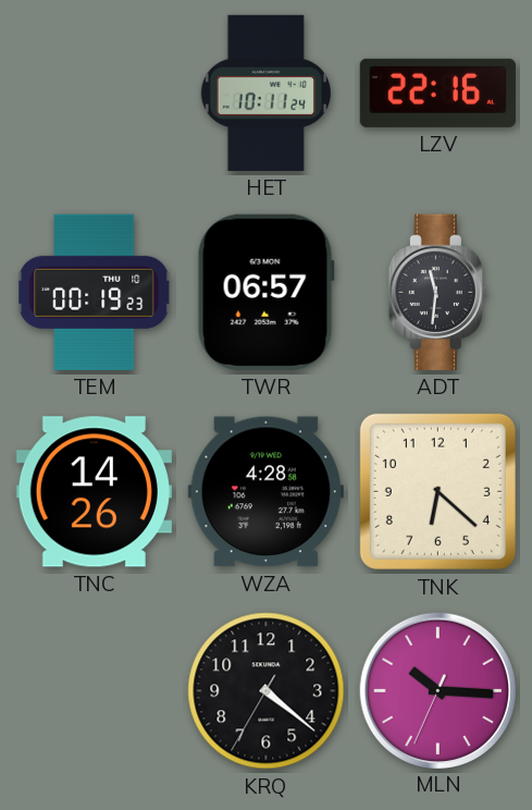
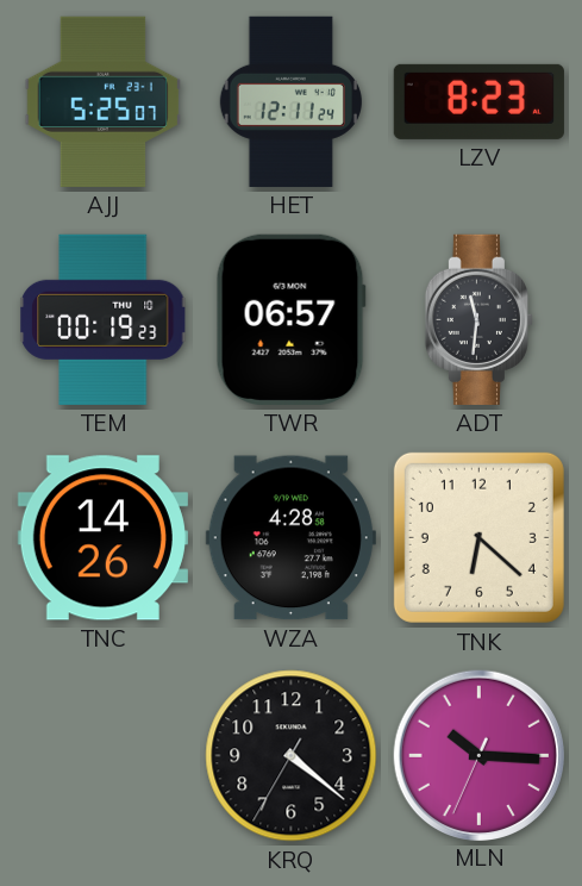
AJJ: none -> 5:25
HET: 10:11 -> 12:11
LZV: 22:16 -> 8:23
